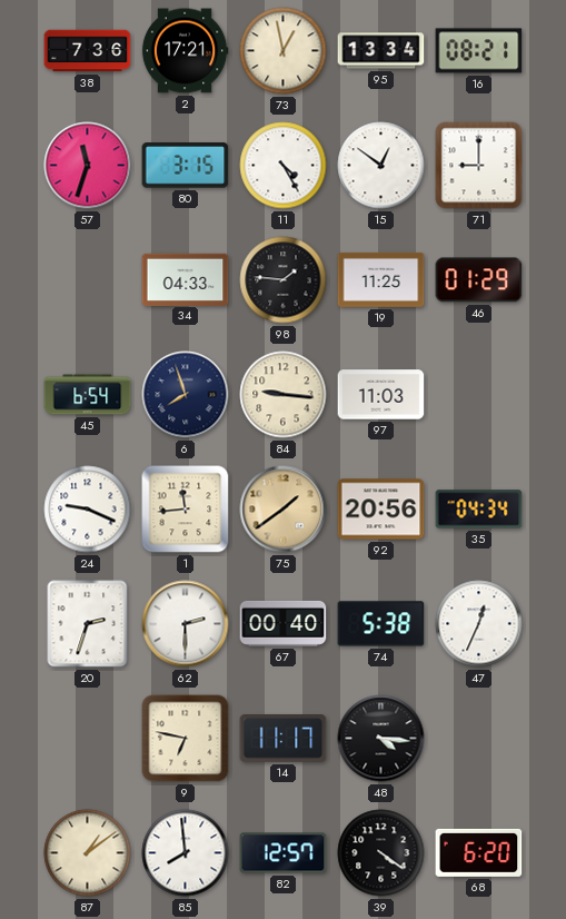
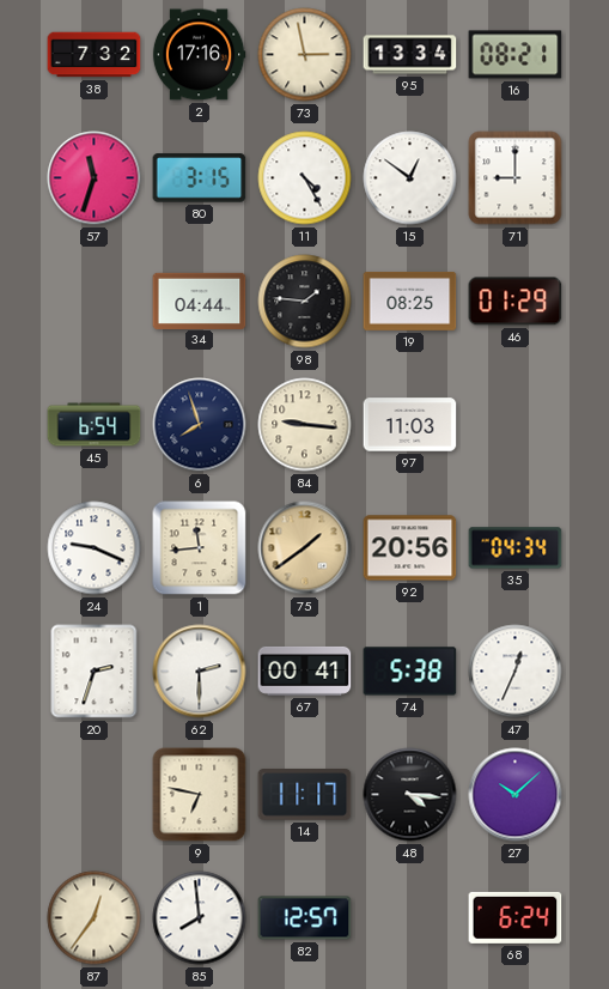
38: 7:36 -> 7:32
2: 17:21 -> 17:16
73: 12:58 -> 2:58
34: 04:33 -> 04:44
19: 11:25 -> 08:25
67: 00:40 -> 00:41
27: none -> 10:08
87: 1:09 -> 12:36
39: 4:21 -> none
68: 6:20 -> 6:24
